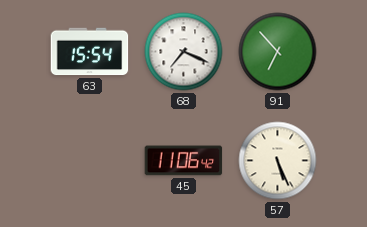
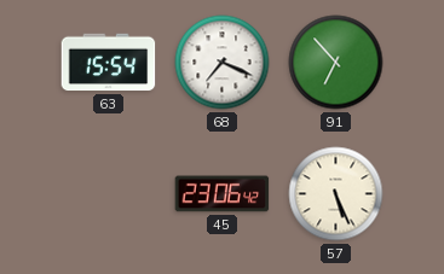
45: 11:06 -> 23:06
